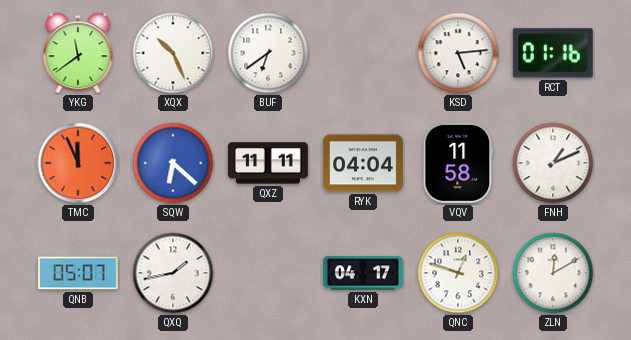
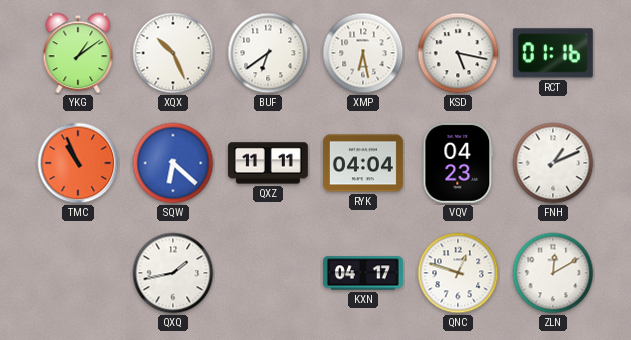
YKG: 11:39 -> 1:09
XMP: none -> 6:28
KSD: 5:14 -> 5:17
TMC: 11:56 -> 10:56
VQV: 11:58 -> 04:23
QNB: 05:07 -> none
